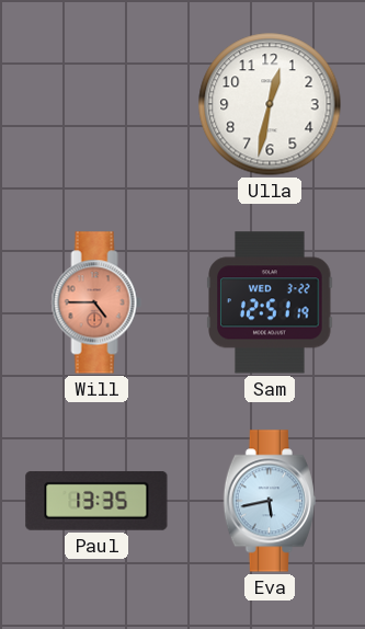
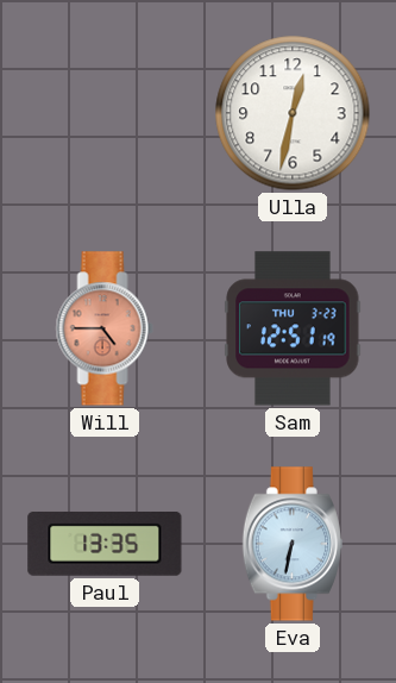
Sam date: WED 3-22 -> THU 3-23
Eva: 5:43 -> 6:32
